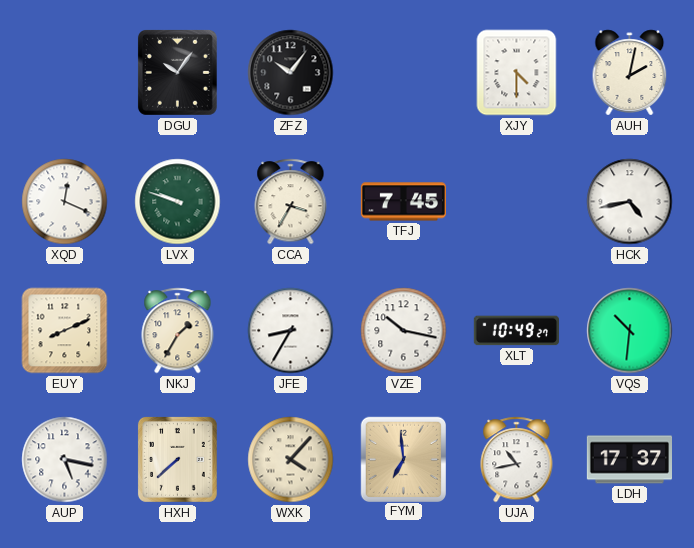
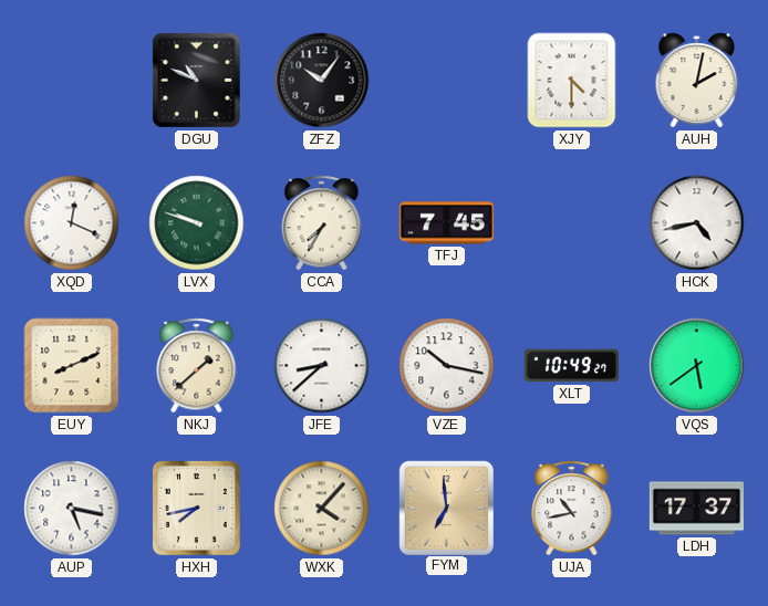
DGU: 10:06 -> 10:49
CCA: 3:35 -> 7:35
NKJ: 1:35 -> 1:38
JFE: 8:35 -> 8:38
VQS: 10:31 -> 5:39
HXH: 7:38 -> 7:43
